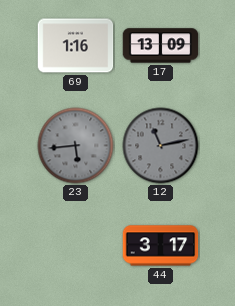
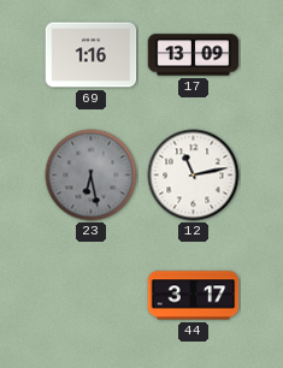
23: 5:44 -> 6:28
12 dial: grey -> white
